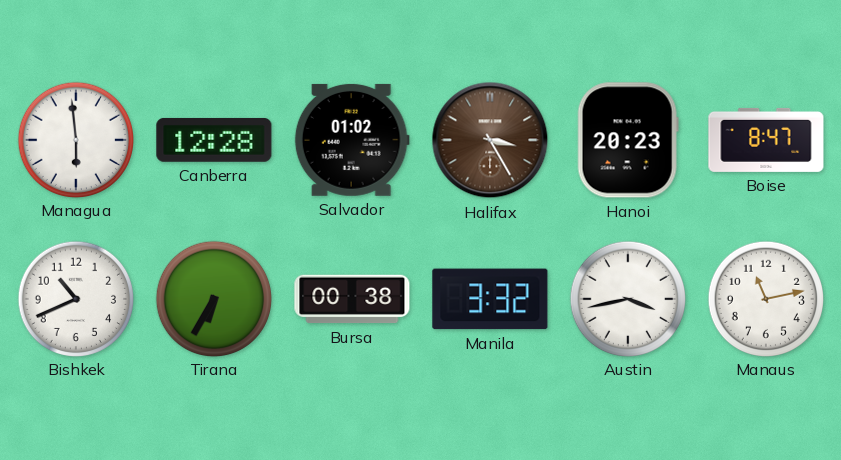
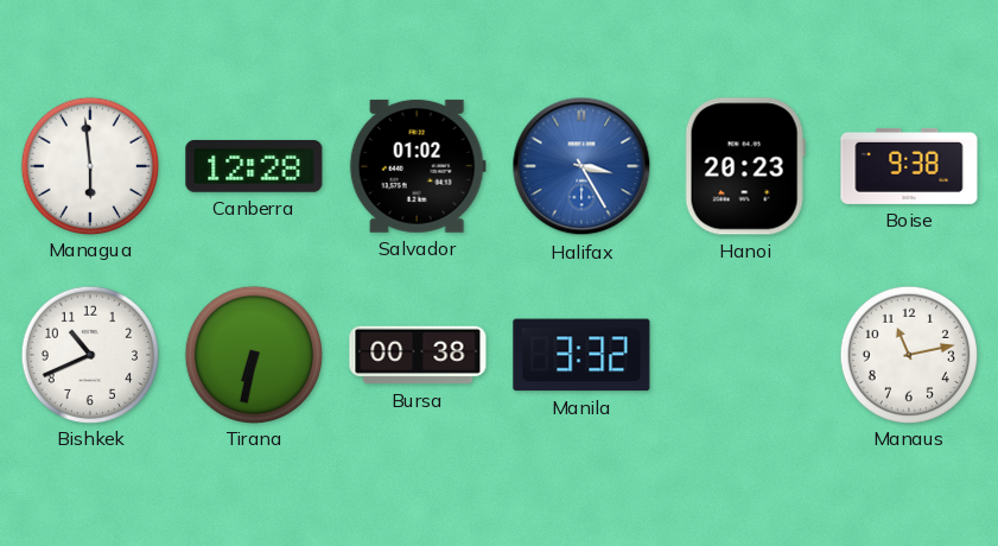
Halifax dial: brown -> blue
Boise: 8:47 -> 9:38
Tirana: 6:35 -> 6:32
Austin: 3:43 -> none
